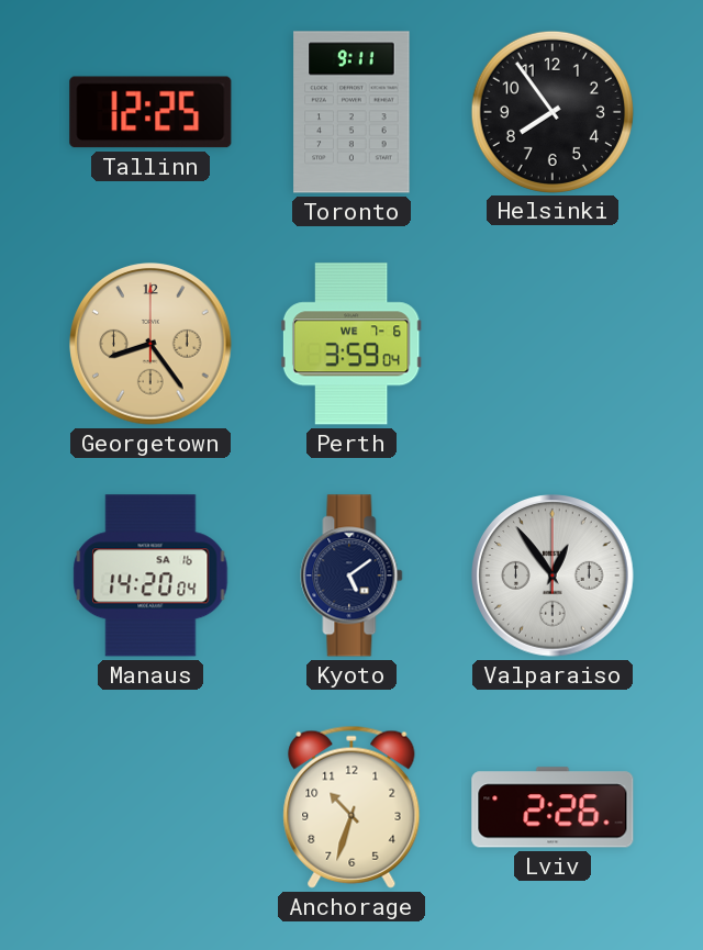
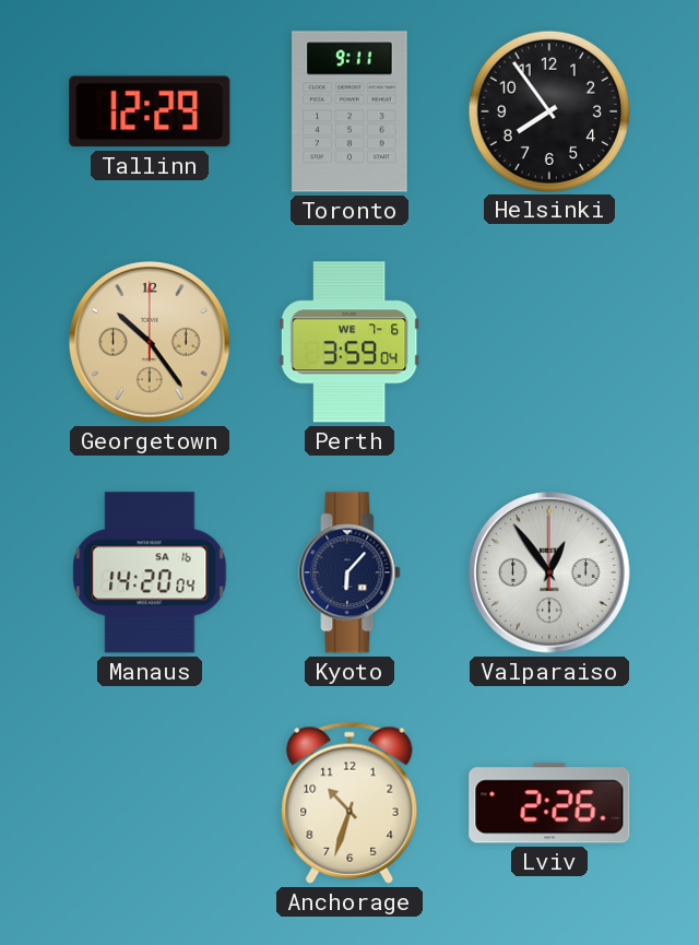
Tallinn: 12:25 -> 12:29
Georgetown: 8:24 -> 10:24
Kyoto: 5:09 -> 6:07
